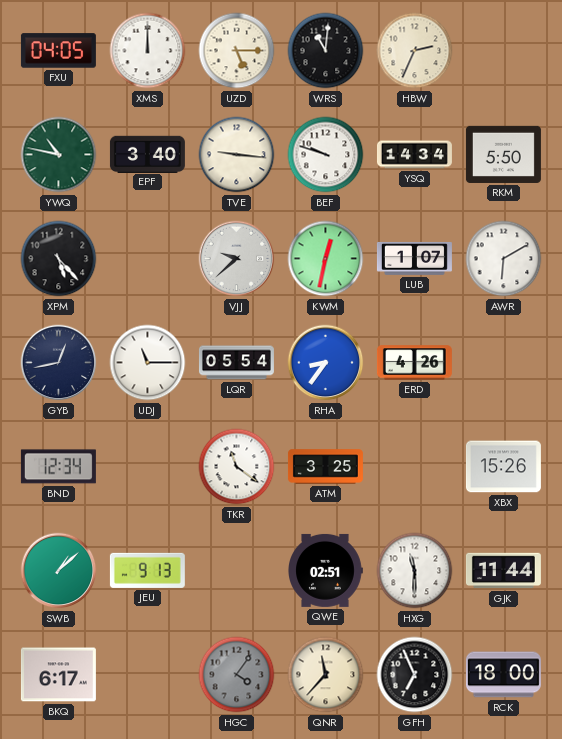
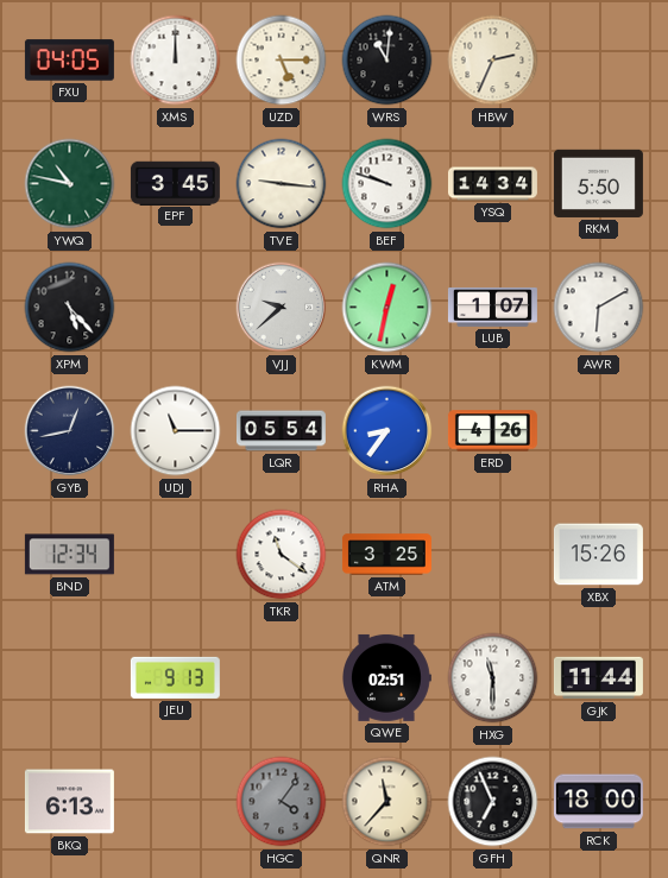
EPF: 3:40 -> 3:45
SWB: 1:08 -> none
BKQ: 6:17 -> 6:13
